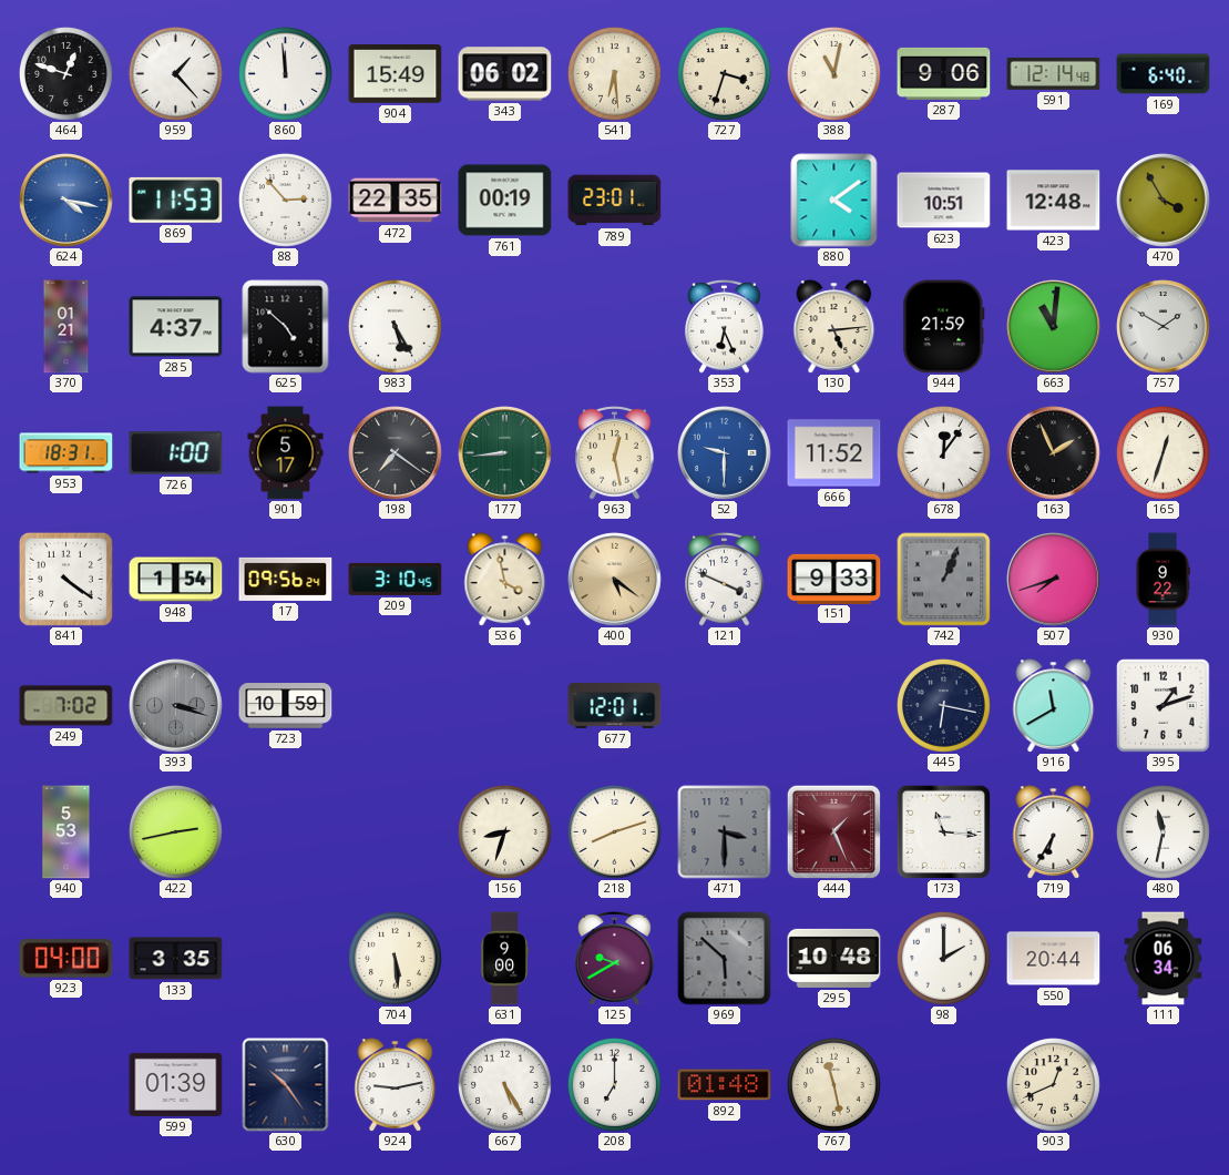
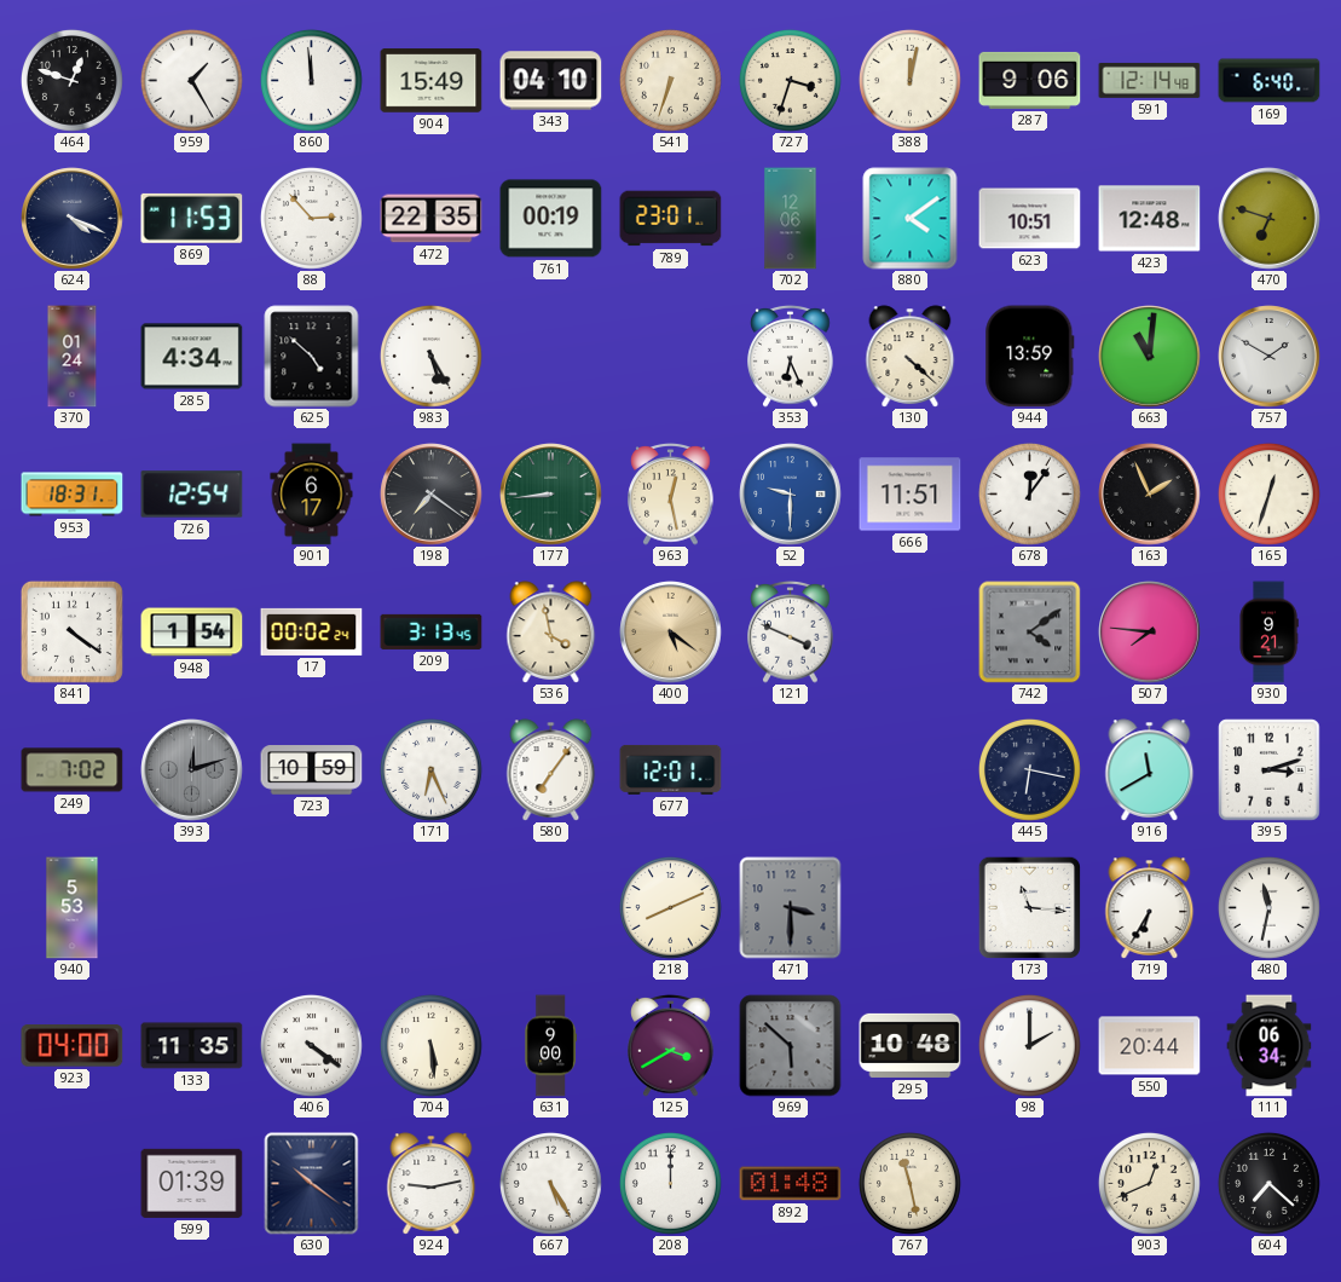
959: 1:23 -> 1:25
343: 06:02 -> 04:10
541: 6:29 -> 6:33
388: 11:02 -> 12:02
624: 4:17 -> 4:19
624 dial: blue -> navy
702: none -> 12:06
470: 3:55 -> 6:48
370: 01:21 -> 01:24
285: 4:37 -> 4:34
130: 5:14 -> 4:22
944: 21:59 -> 13:59
726: 1:00 -> 12:54
901: 5:17 -> 6:17
666: 11:52 -> 11:51
17: 09:56 -> 00:02
209: 3:10 -> 3:13
151: 9:33 -> none
742: 1:04 -> 4:09
507: 7:42 -> 7:46
930: 9:22 -> 9:21
393: 3:18 -> 12:12
171: none -> 6:26
580: none -> 7:06
395: 1:12 -> 3:12
422: 2:43 -> none
156: 8:33 -> none
218: 8:12 -> 8:11
444: 1:26 -> none
133: 3:35 -> 11:35
406: none -> 4:21
125: 9:40 -> 3:40
630: 10:24 -> 10:21
208: 7:00 -> 12:00
604: none -> 7:22
